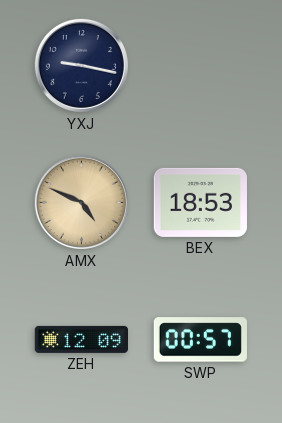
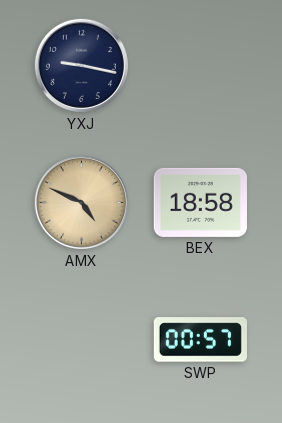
BEX: 18:53 -> 18:58
ZEH: 12:09 -> none
